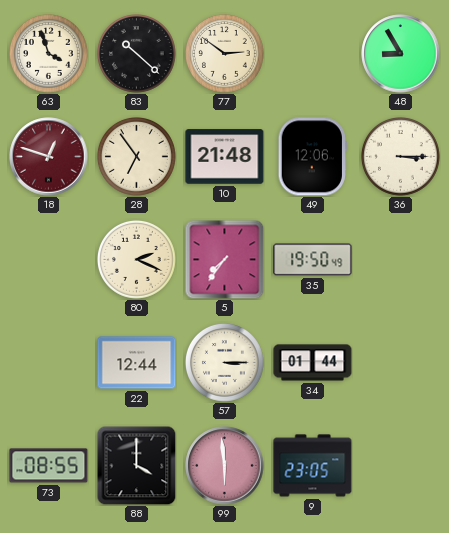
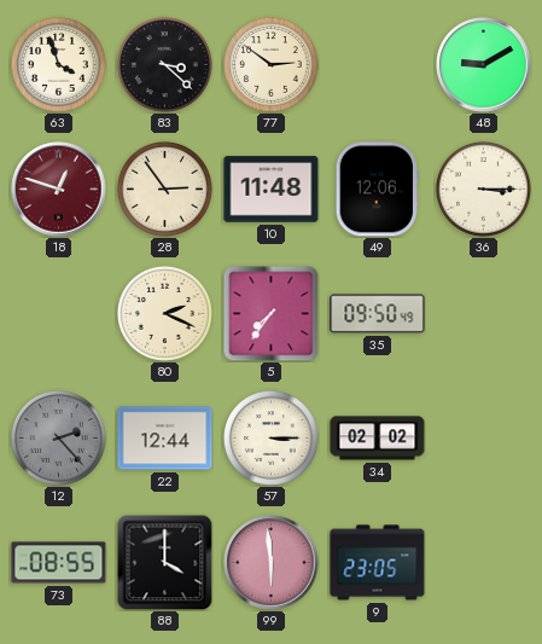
83: 10:22 -> 3:22
48: 8:55 -> 9:10
28: 6:54 -> 2:54
10: 21:48 -> 11:48
35: 19:50 -> 09:50
12: none -> 2:23
34: 01:44 -> 02:02
